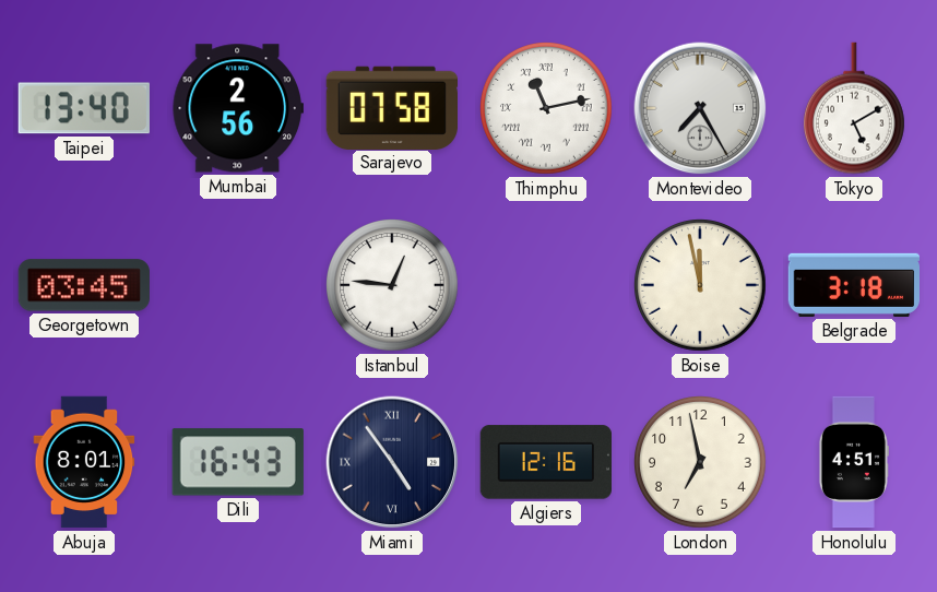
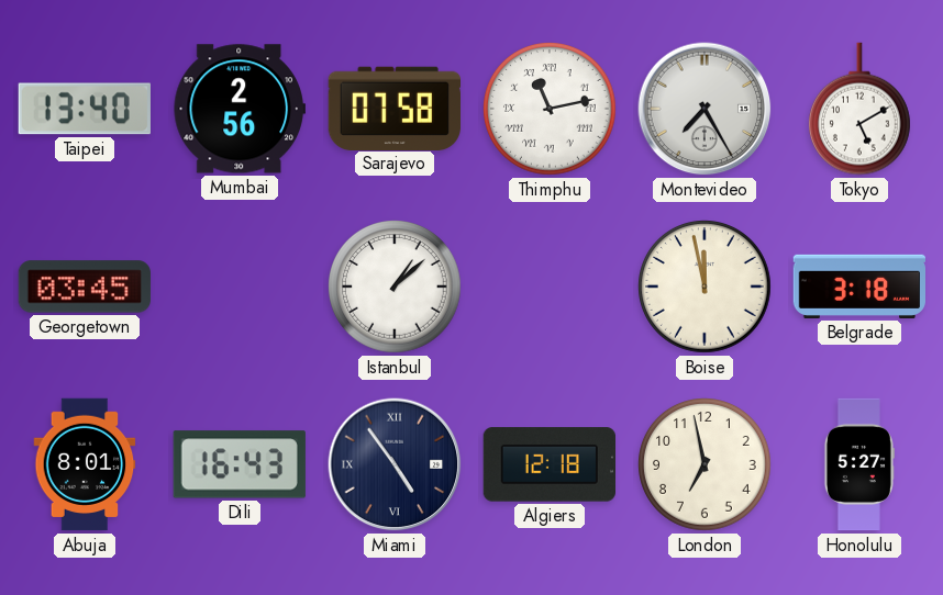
Istanbul: 12:46 -> 1:08
Algiers: 12:16 -> 12:18
Honolulu: 4:51 -> 5:27
